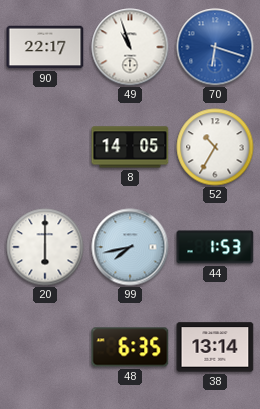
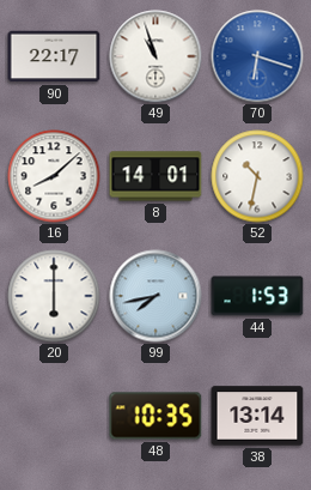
16: none -> 8:08
8: 14:05 -> 14:01
52: 10:35 -> 10:32
48: 6:35 -> 10:35
